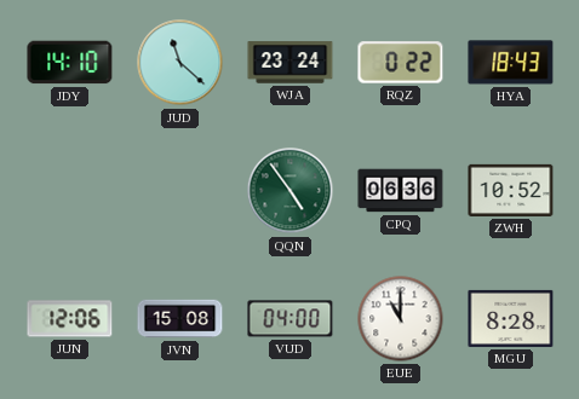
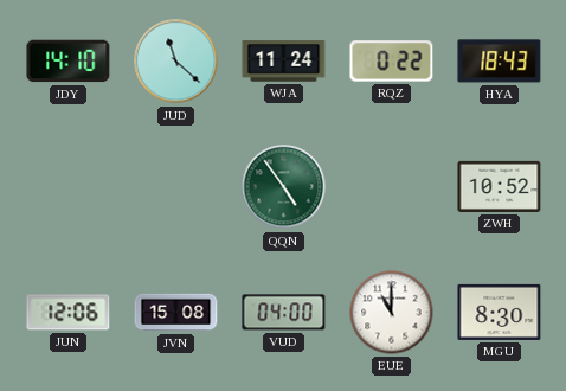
WJA: 23:24 -> 11:24
CPQ: 06:36 -> none
MGU: 8:28 -> 8:30
